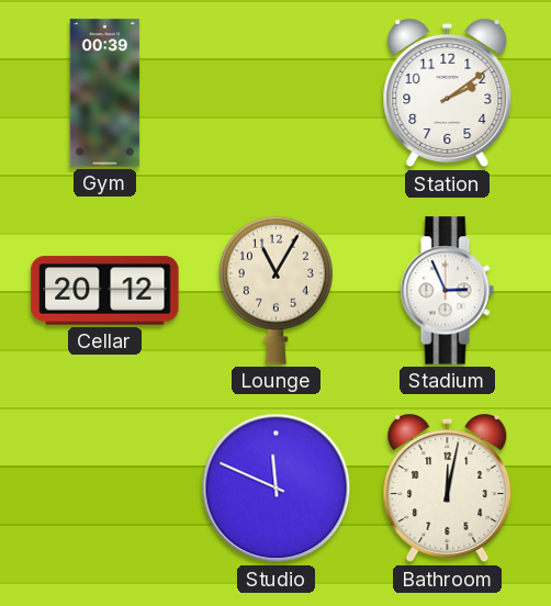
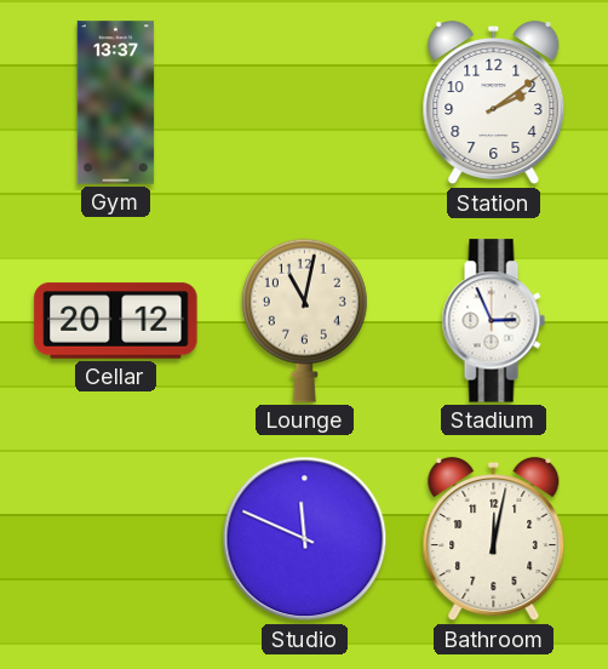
Gym: 00:39 -> 13:37
Lounge: 11:05 -> 11:02
